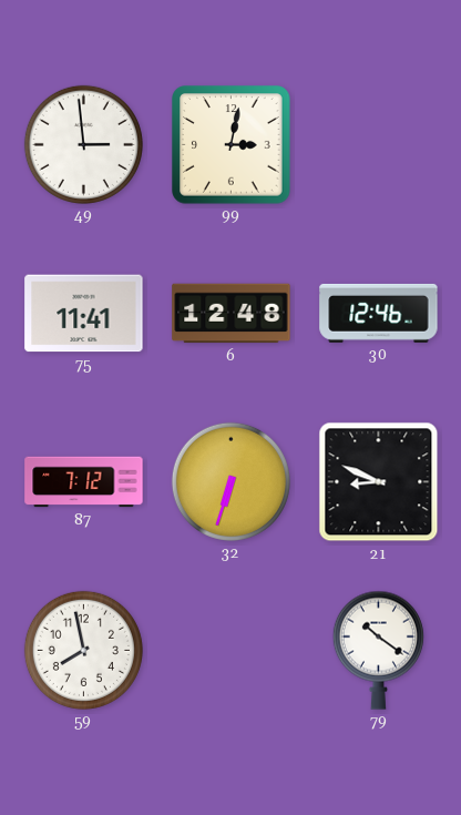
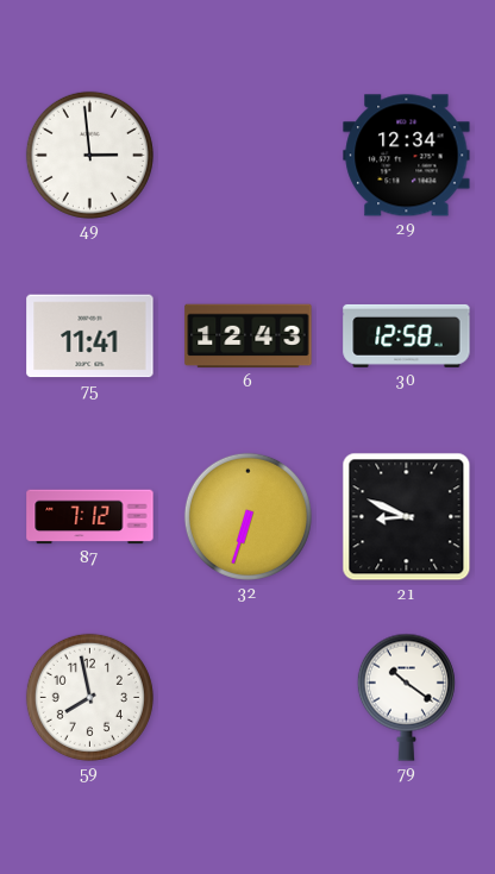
99: 3:02 -> none
29: none -> 12:34
6: 12:48 -> 12:43
30: 12:46 -> 12:58
